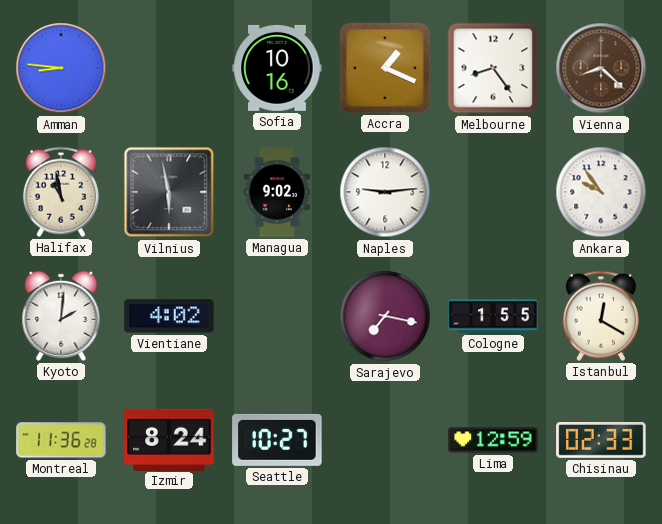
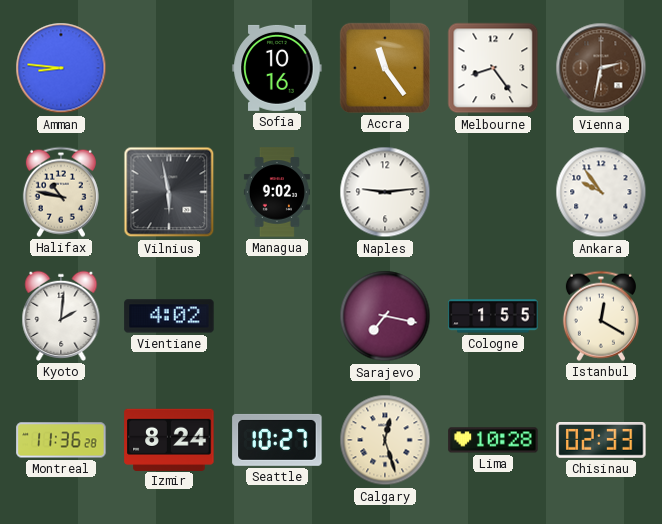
Accra: 1:19 -> 11:24
Vienna: 8:22 -> 2:32
Halifax: 10:58 -> 10:47
Calgary: none -> 12:27
Lima: 12:59 -> 10:28
